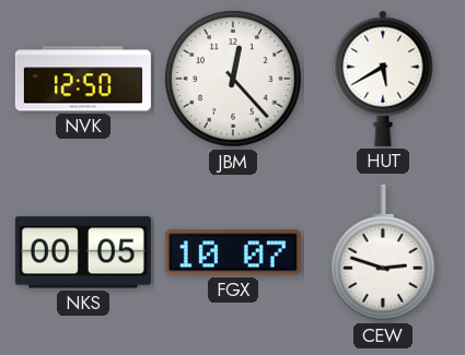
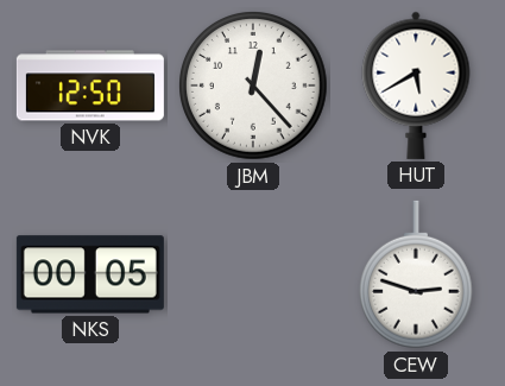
FGX: 10:07 -> none
